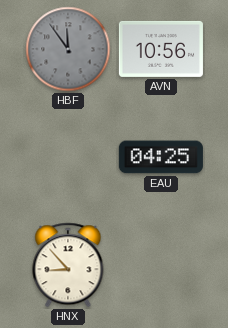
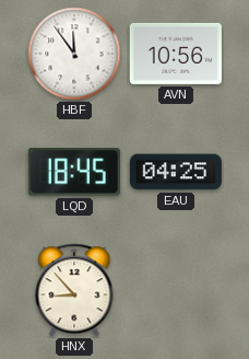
HBF dial: grey -> white
LQD: none -> 18:45
